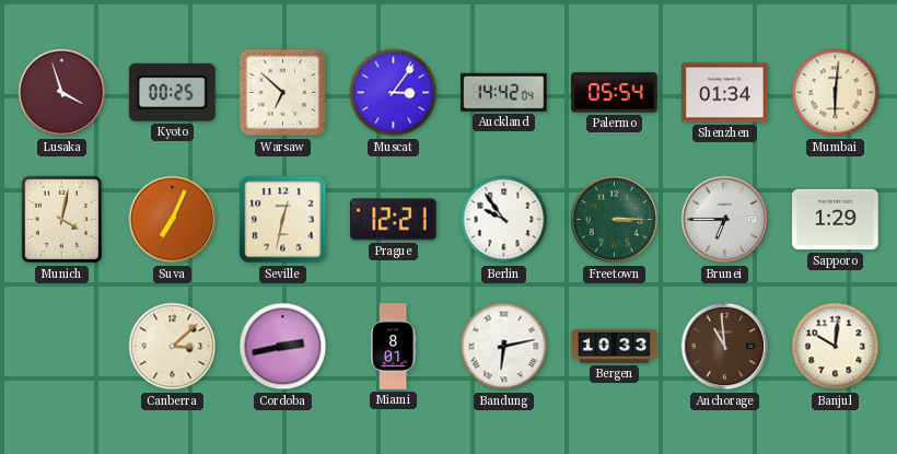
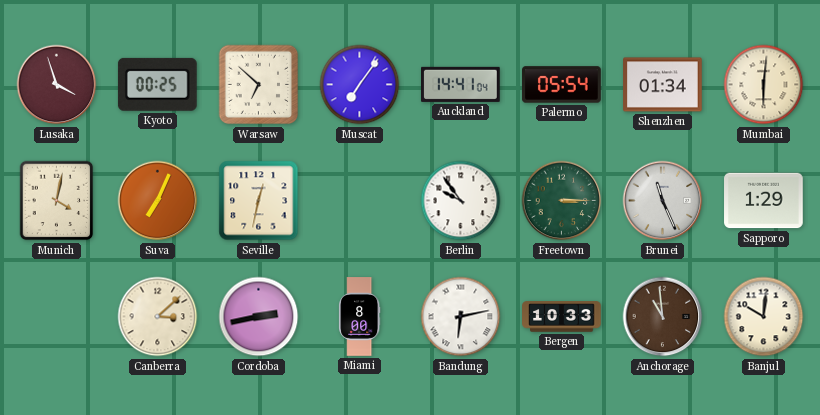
Muscat: 3:06 -> 7:06
Auckland: 14:42 -> 14:41
Prague: 12:21 -> none
Brunei: 6:45 -> 11:26
Miami: 8:01 -> 8:00
